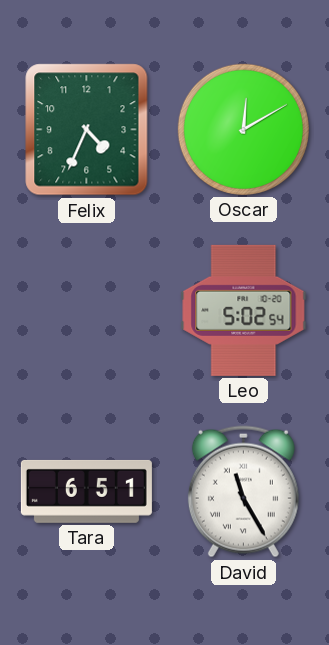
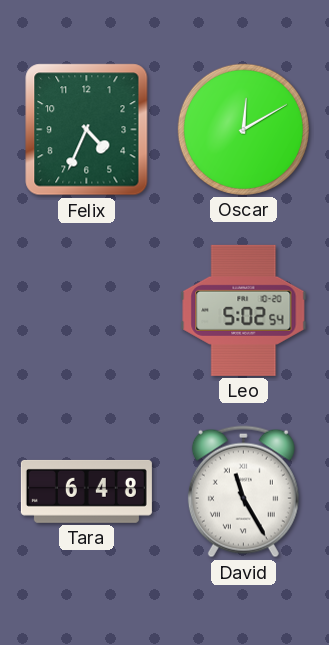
Tara: 6:51 -> 6:48
